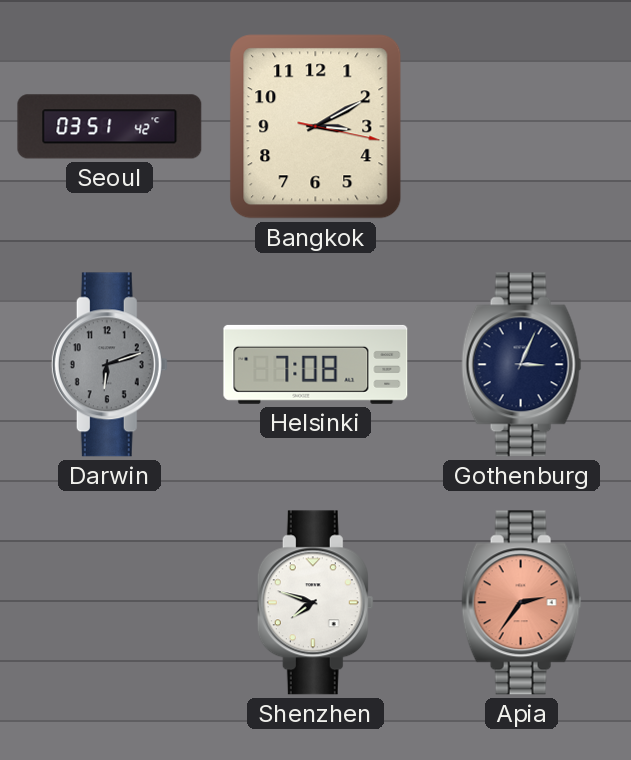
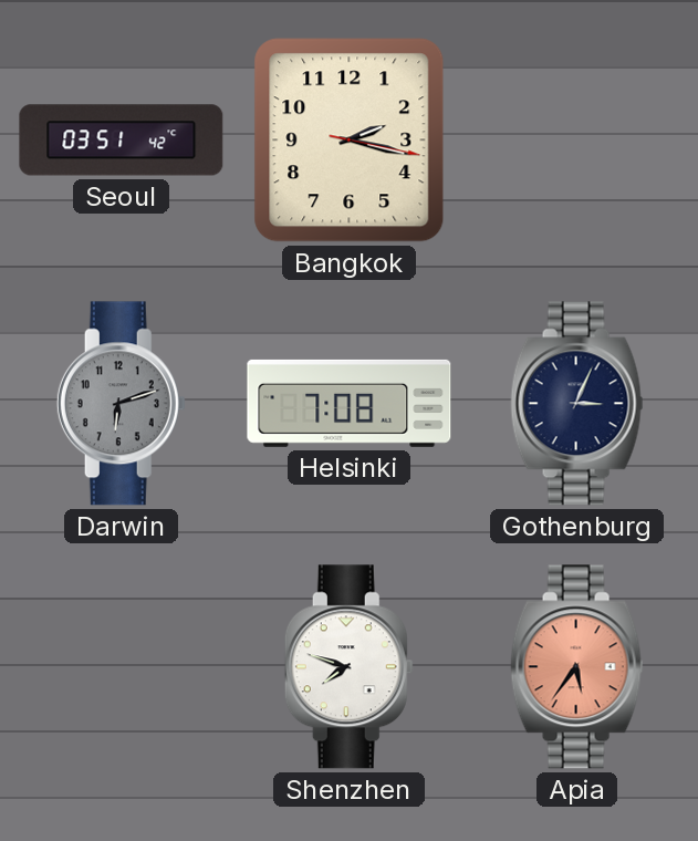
Bangkok: 3:10 -> 2:17
Apia: 2:36 -> 5:36
